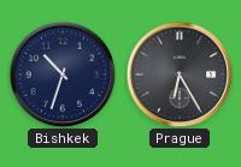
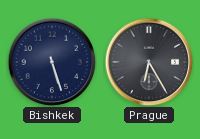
Bishkek: 10:33 -> 5:27
